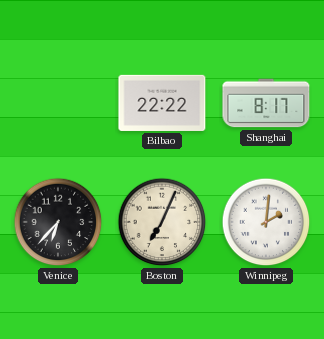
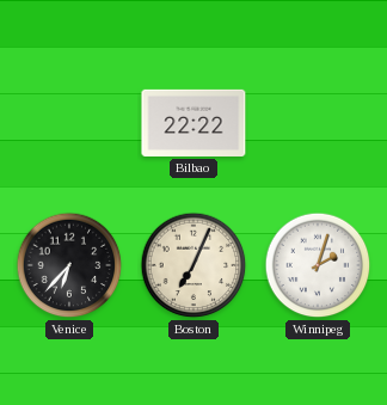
Shanghai: 8:17 -> none
Winnipeg: 2:01 -> 2:03
